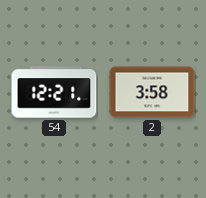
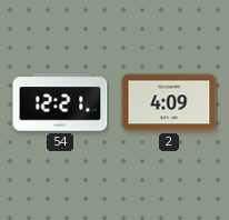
2: 3:58 -> 4:09
